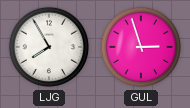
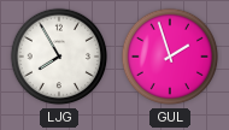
GUL: 2:57 -> 1:57
